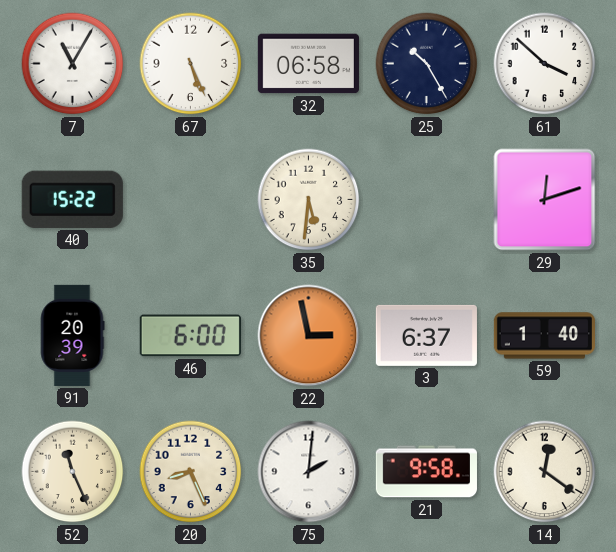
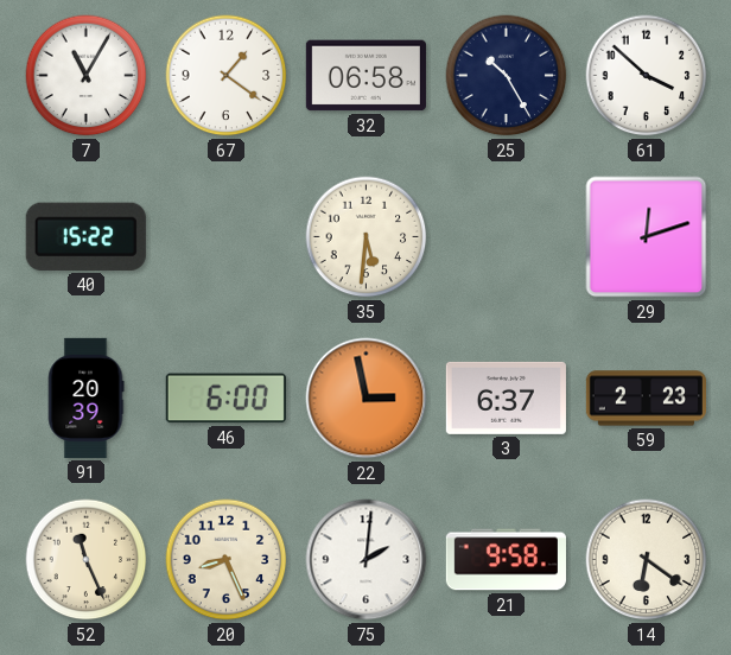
67: 5:26 -> 1:21
59: 1:40 -> 2:23
14: 12:21 -> 6:21
